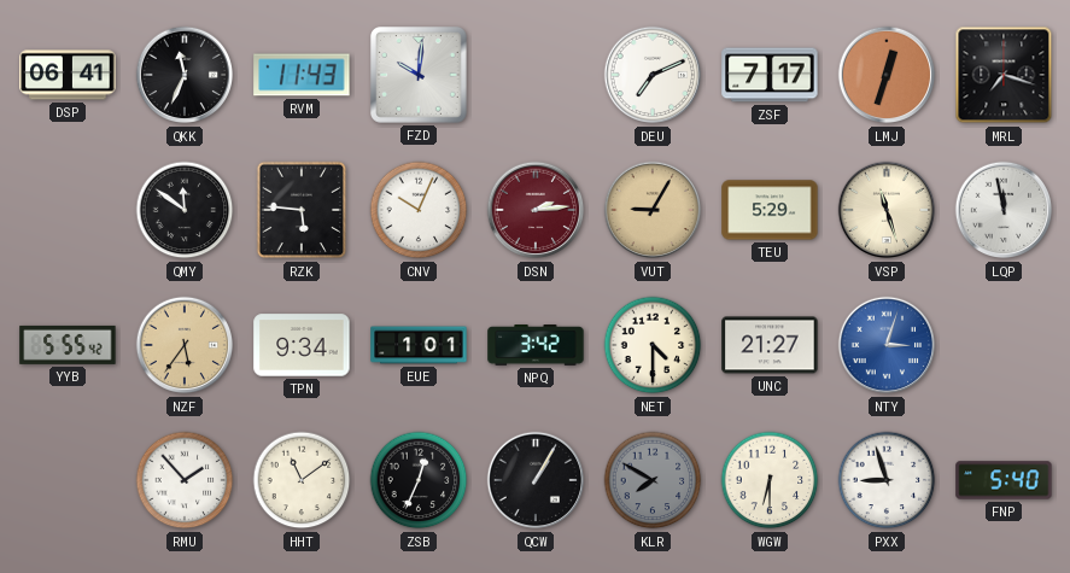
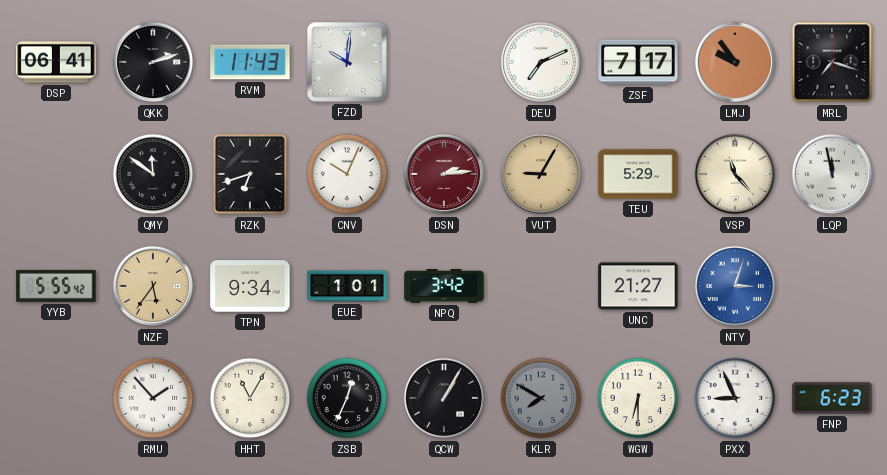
QKK: 11:34 -> 2:12
LMJ: 12:33 -> 9:54
RZK: 5:46 -> 6:42
VSP: 11:27 -> 11:23
NET: 4:30 -> none
HHT: 11:09 -> 11:05
PXX: 8:57 -> 8:56
FNP: 5:40 -> 6:23
